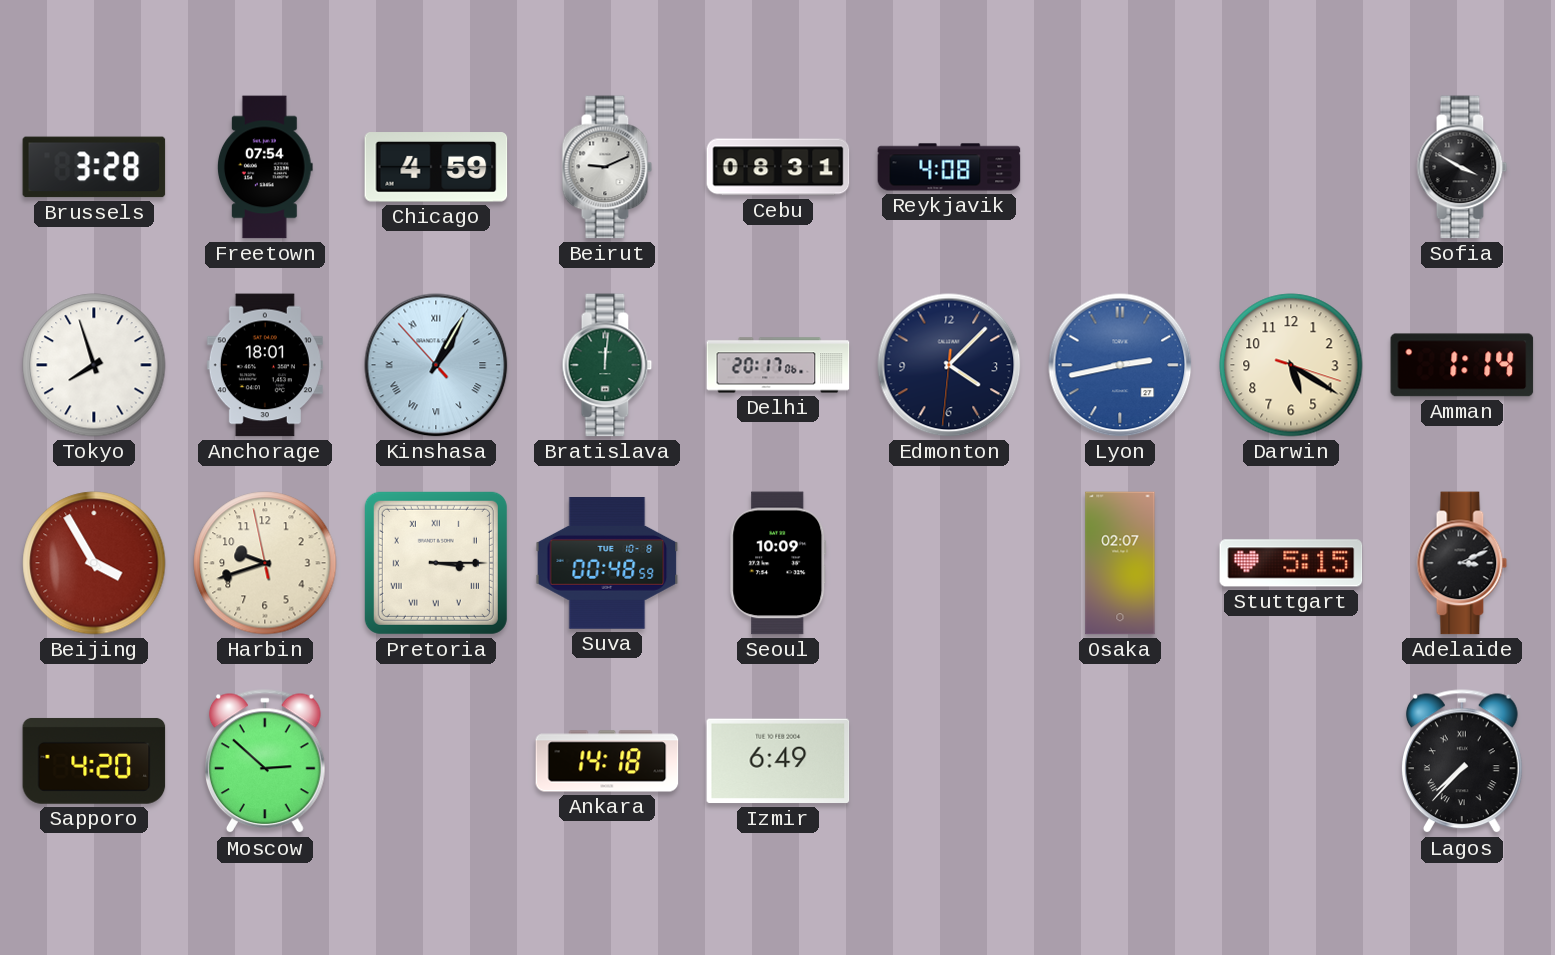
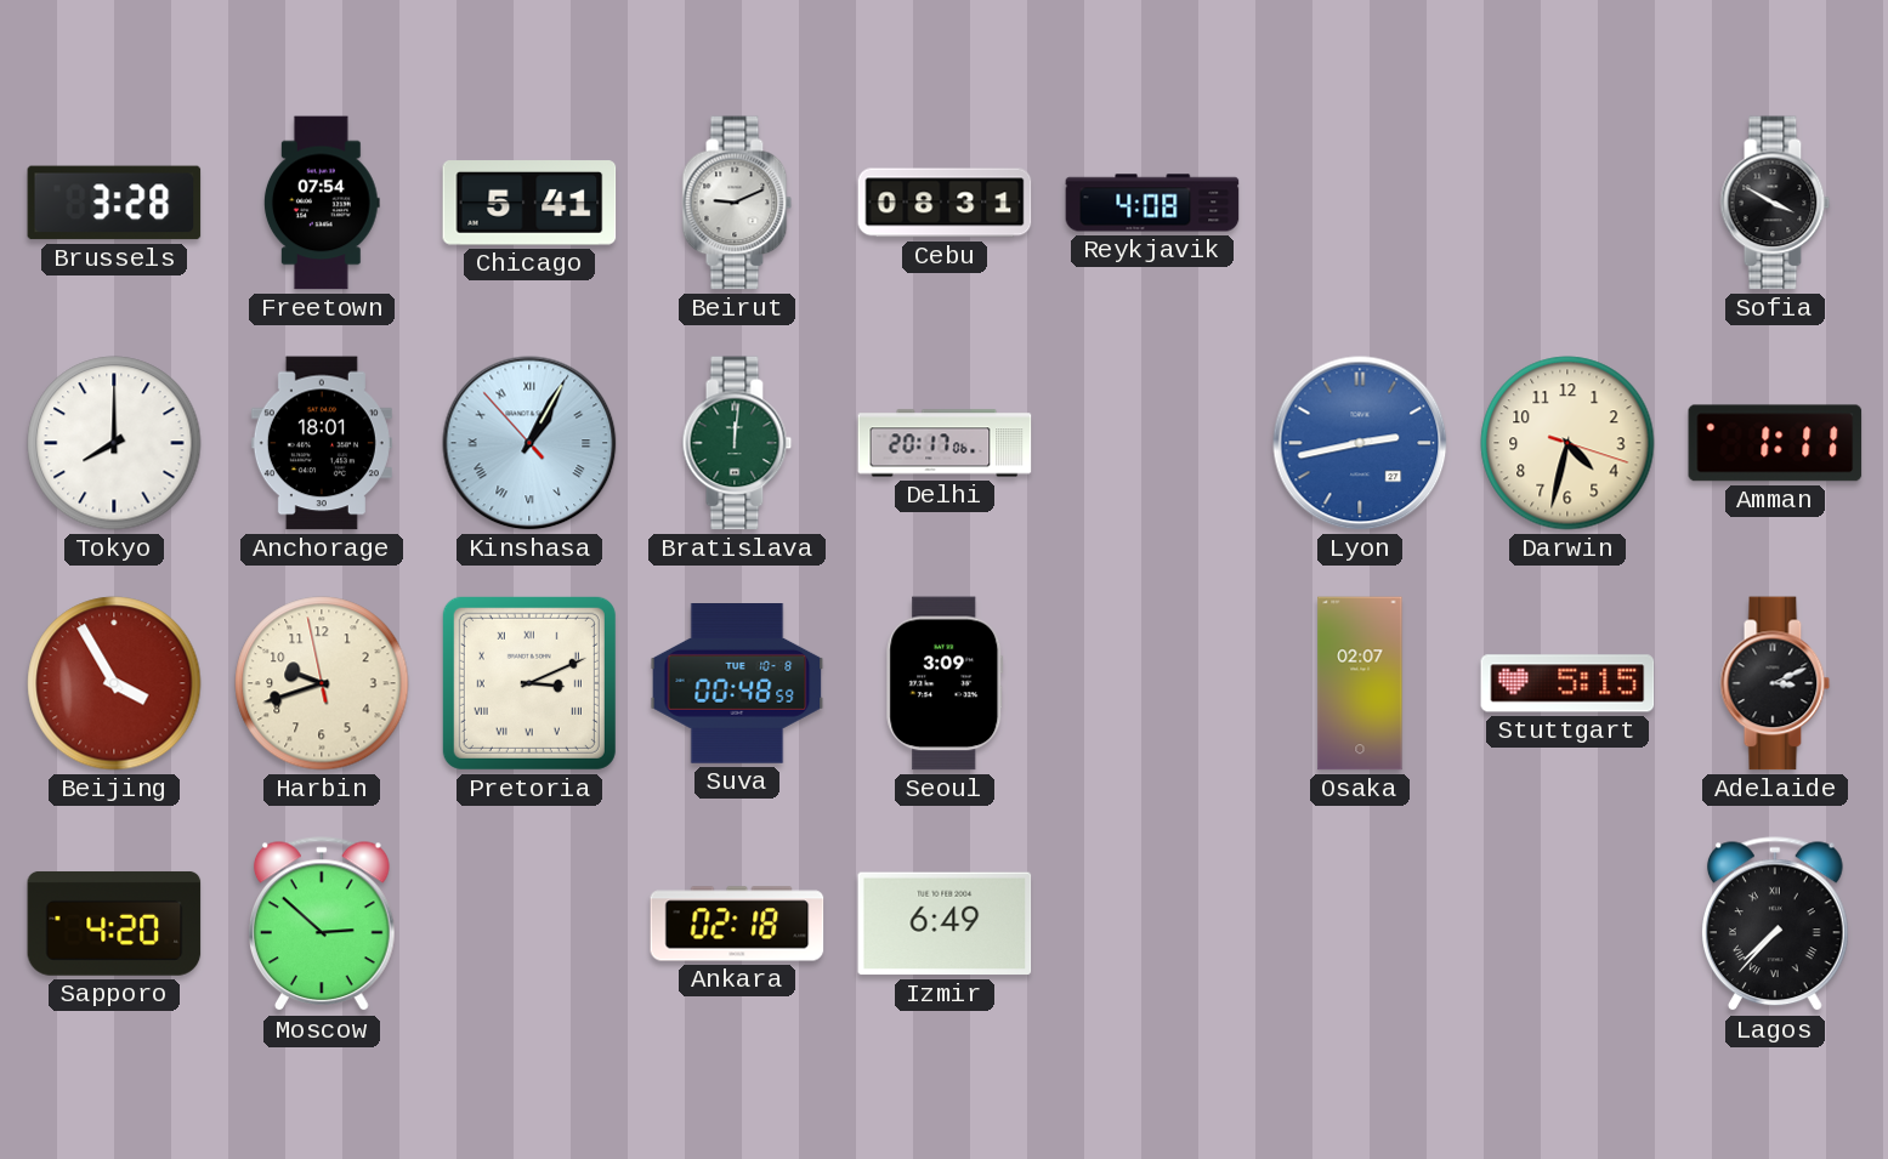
Chicago: 4:59 -> 5:41
Tokyo: 7:57 -> 8:00
Edmonton: 4:07 -> none
Darwin: 5:20 -> 4:32
Amman: 1:14 -> 1:11
Pretoria: 3:15 -> 3:11
Seoul: 10:09 -> 3:09
Ankara: 14:18 -> 02:18
